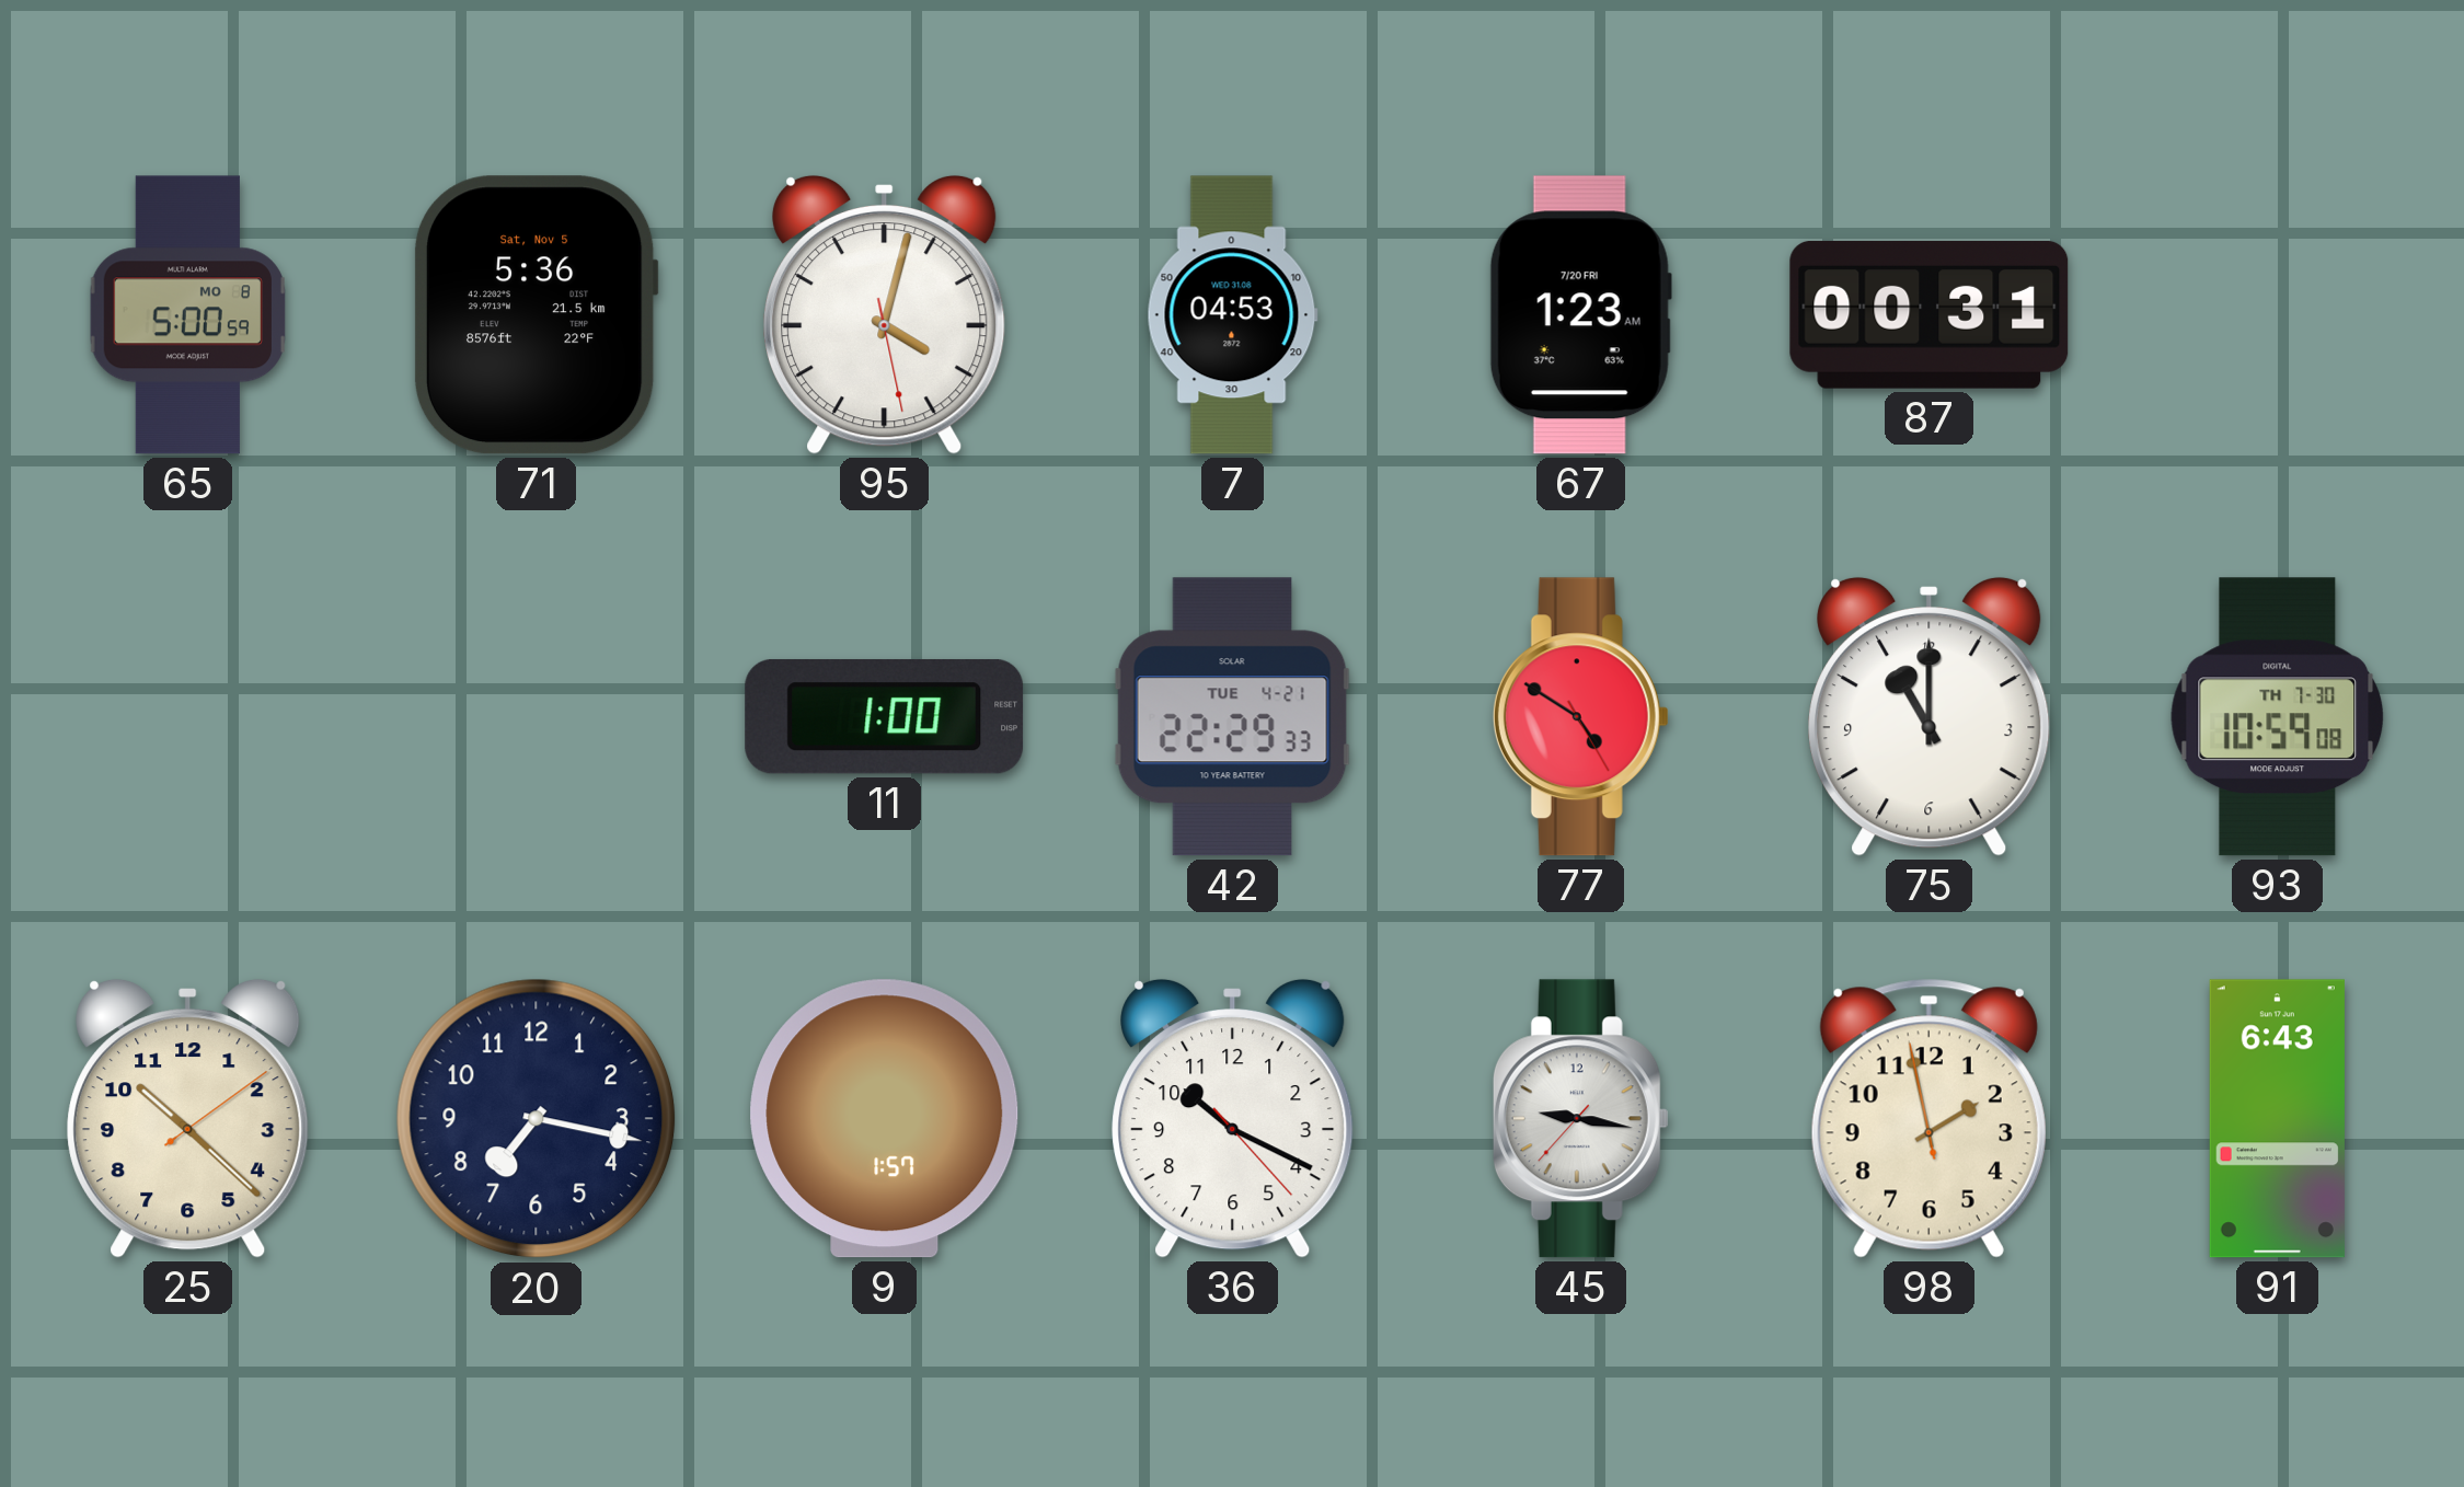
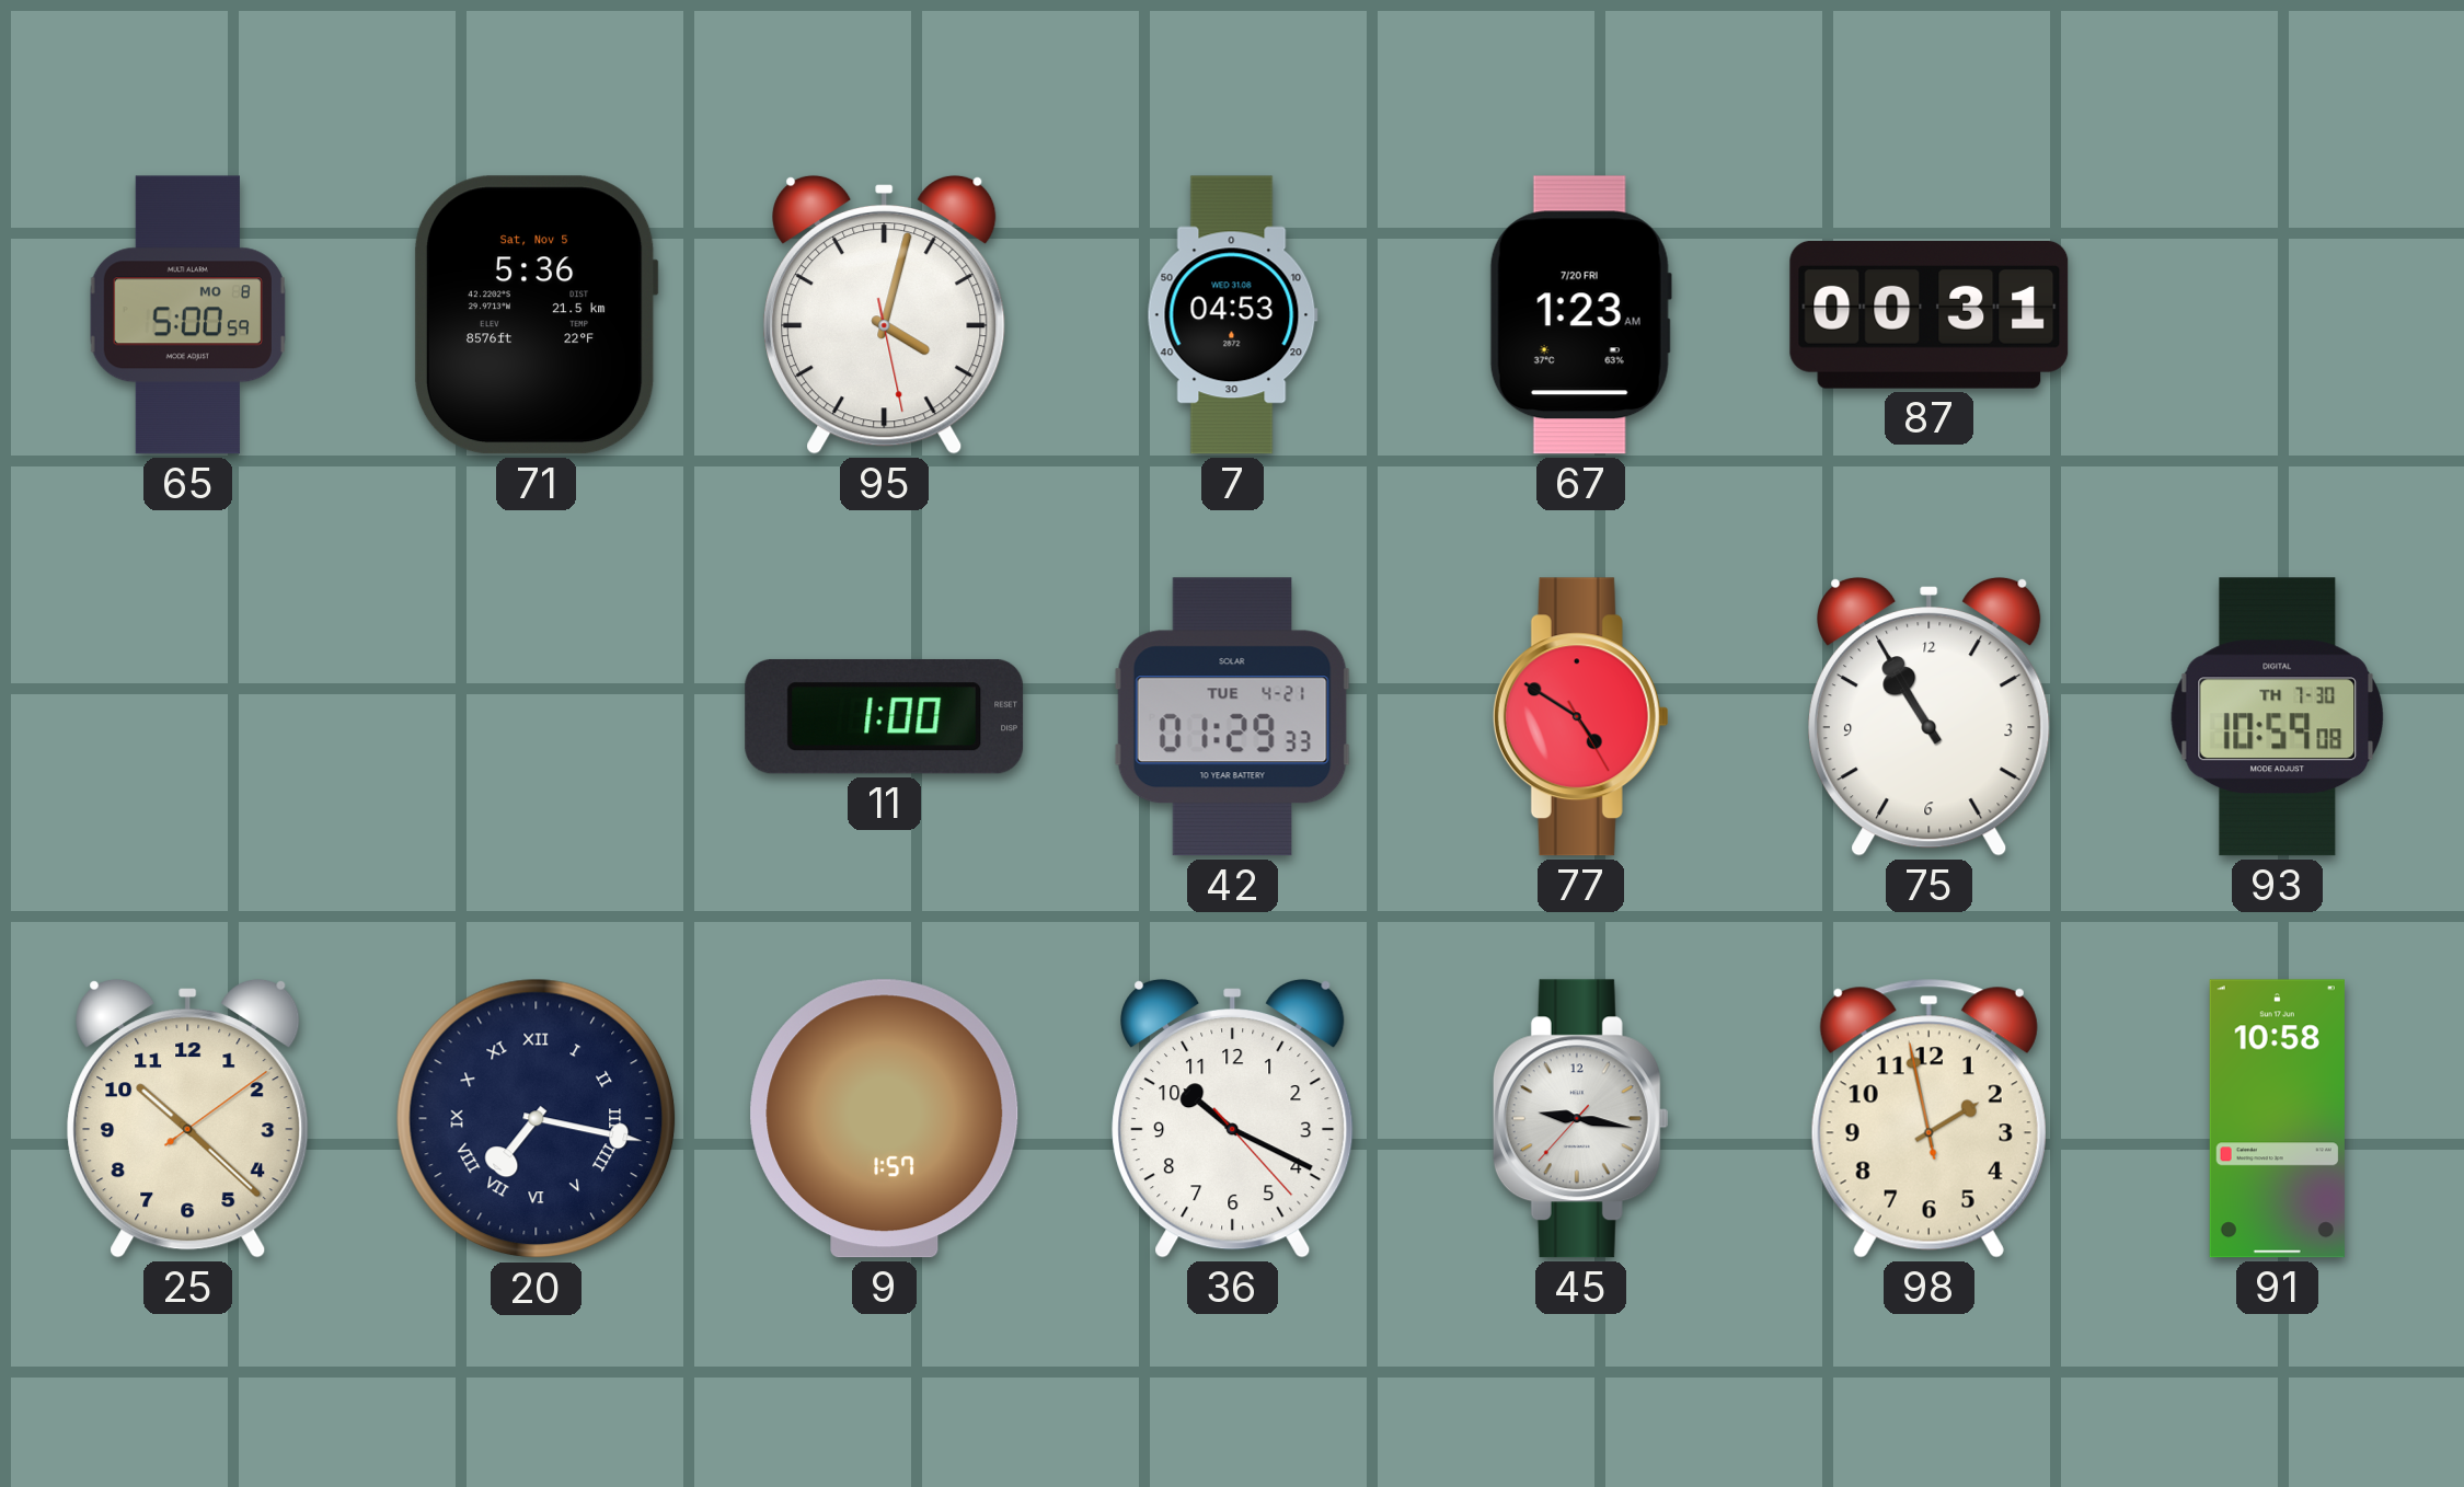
42: 22:29 -> 01:29
75: 11:00 -> 10:55
20 numerals: Arabic -> Roman
91: 6:43 -> 10:58
